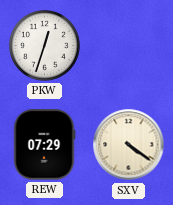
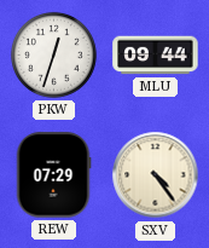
MLU: none -> 09:44
SXV: 4:21 -> 4:24
